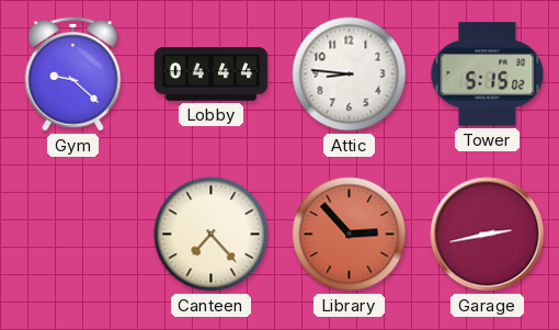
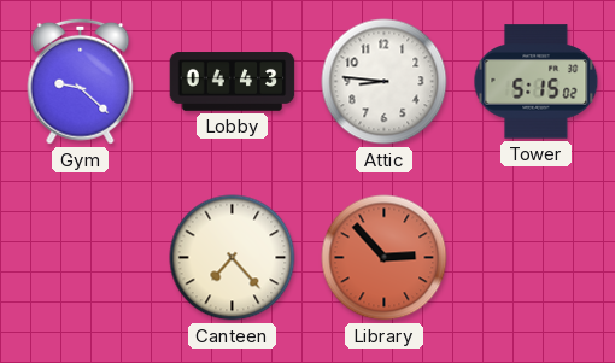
Lobby: 04:44 -> 04:43
Garage: 2:43 -> none
